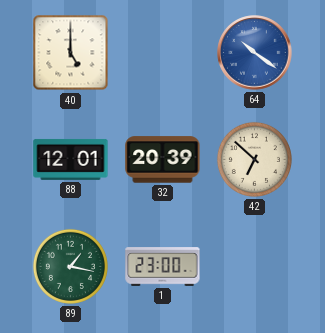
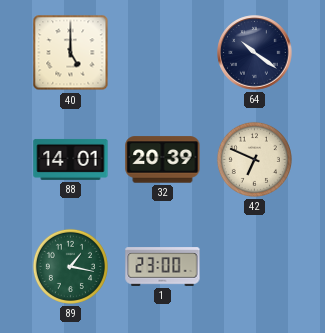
64 dial: blue -> navy
88: 12:01 -> 14:01
42: 6:52 -> 6:49
